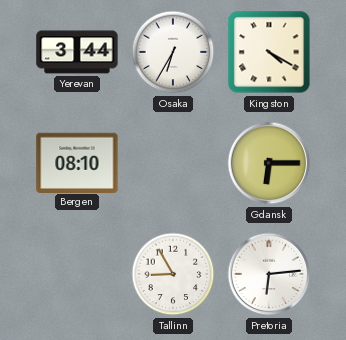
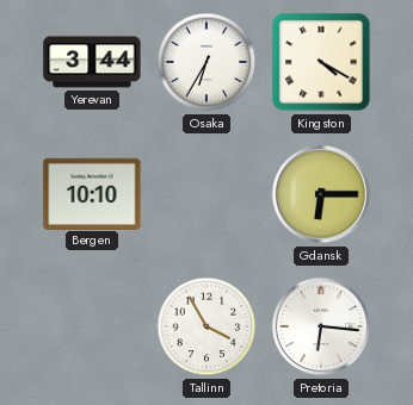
Bergen: 08:10 -> 10:10
Tallinn: 8:55 -> 3:55
Pretoria: 6:14 -> 6:16
